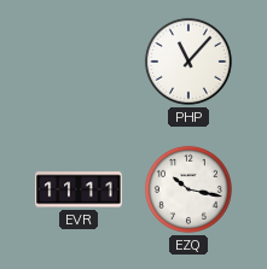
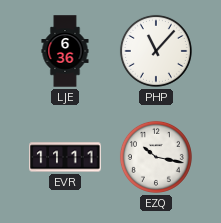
LJE: none -> 6:36
